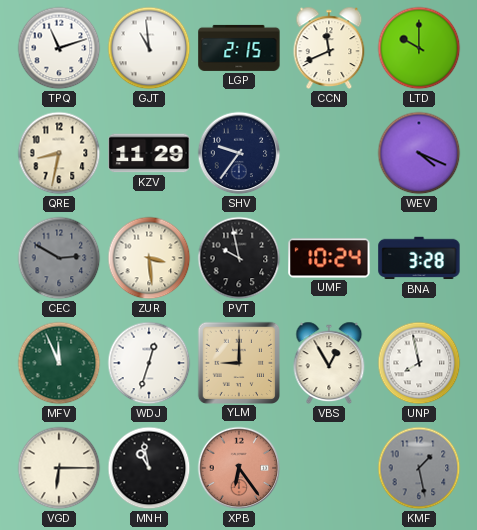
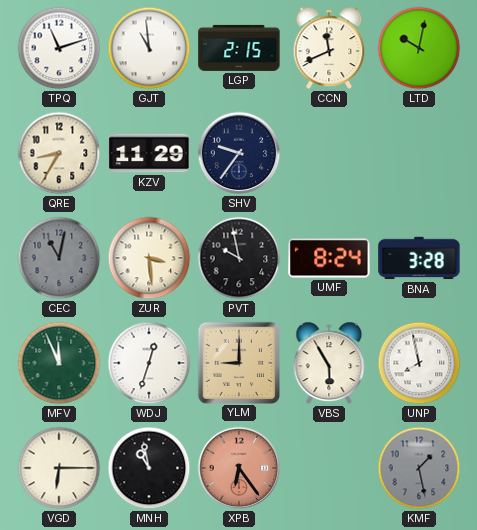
LTD: 10:00 -> 10:02
QRE: 8:32 -> 8:35
WEV: 4:19 -> none
CEC: 2:50 -> 11:02
UMF: 10:24 -> 8:24
VBS: 12:55 -> 5:55
